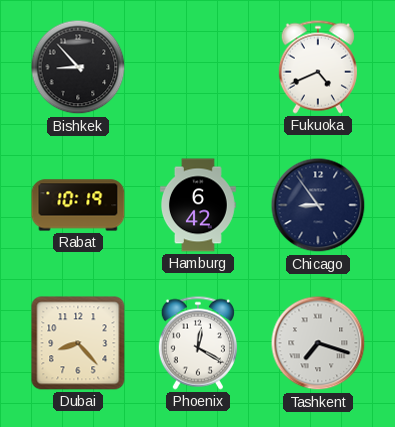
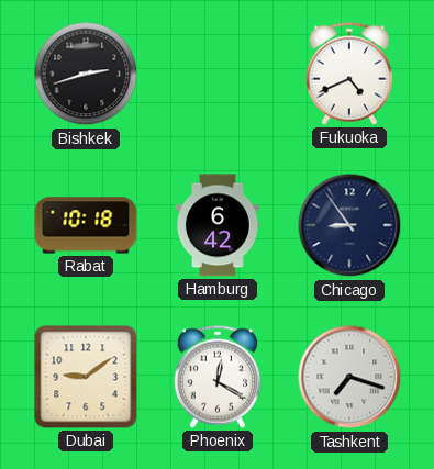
Bishkek: 8:53 -> 2:42
Rabat: 10:19 -> 10:18
Dubai: 8:23 -> 9:09
